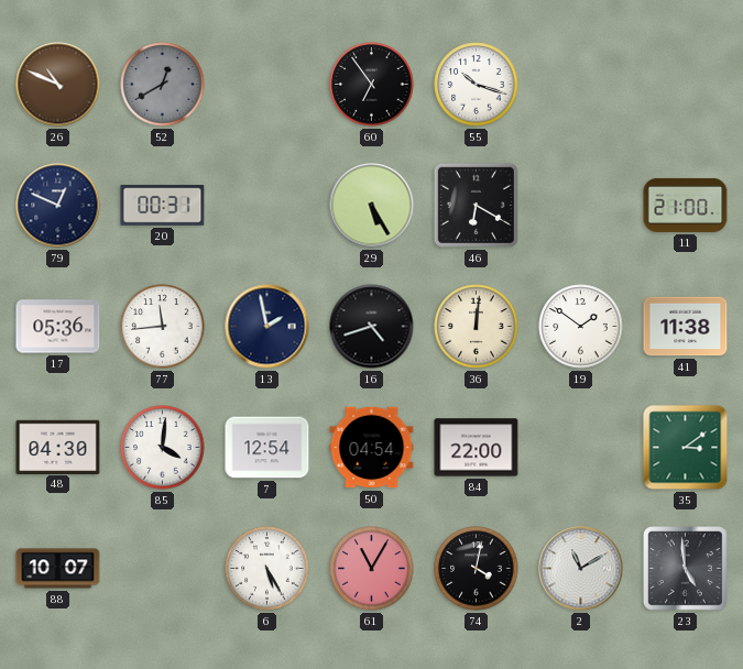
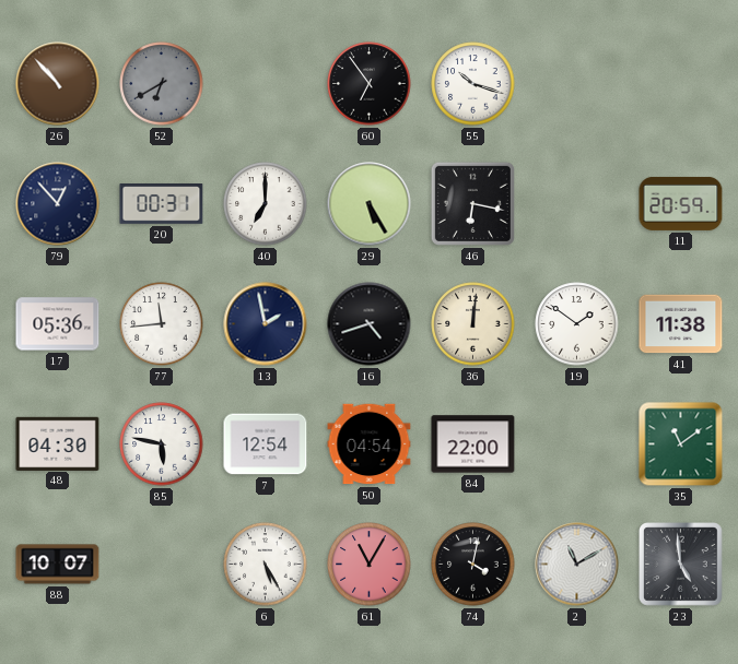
26: 10:49 -> 10:53
52: 12:40 -> 6:40
79: 12:49 -> 12:53
40: none -> 7:00
46: 6:20 -> 6:17
11: 21:00 -> 20:59
85: 4:01 -> 5:47
35: 3:09 -> 11:09
